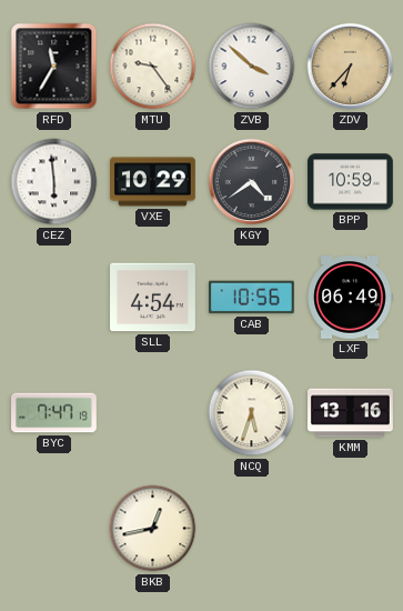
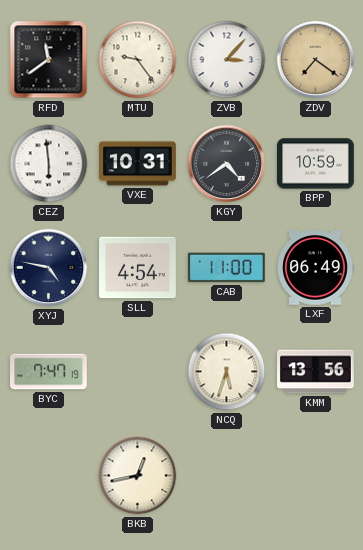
RFD: 11:35 -> 11:39
ZVB: 3:52 -> 3:07
ZDV: 6:37 -> 7:21
VXE: 10:29 -> 10:31
XYJ: none -> 4:47
CAB: 10:56 -> 11:00
KMM: 13:16 -> 13:56
